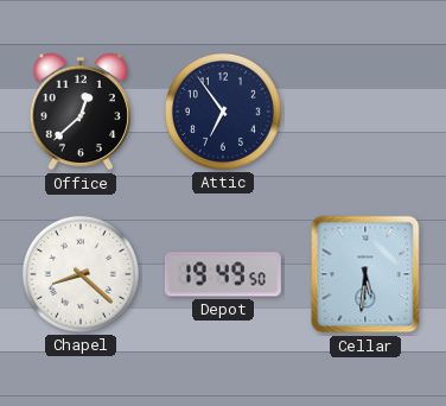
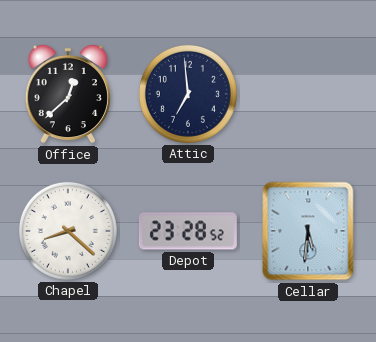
Attic: 6:54 -> 6:59
Depot: 19:49 -> 23:28
